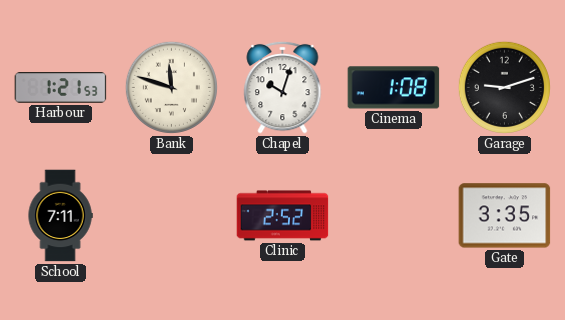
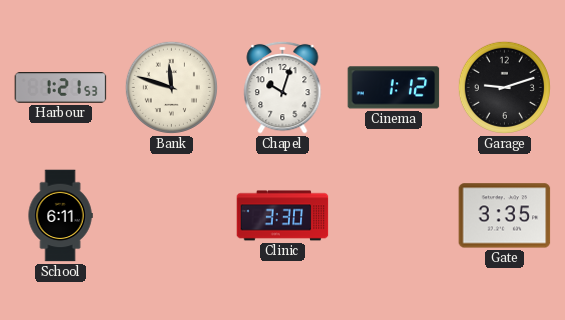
Cinema: 1:08 -> 1:12
School: 7:11 -> 6:11
Clinic: 2:52 -> 3:30
